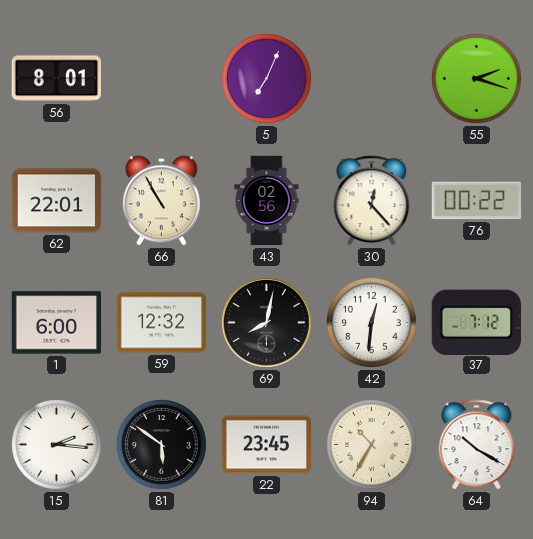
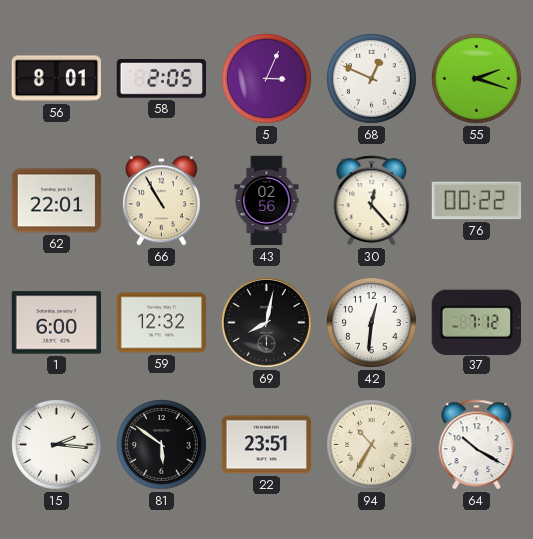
58: none -> 2:05
5: 7:04 -> 3:04
68: none -> 12:49
22: 23:45 -> 23:51
